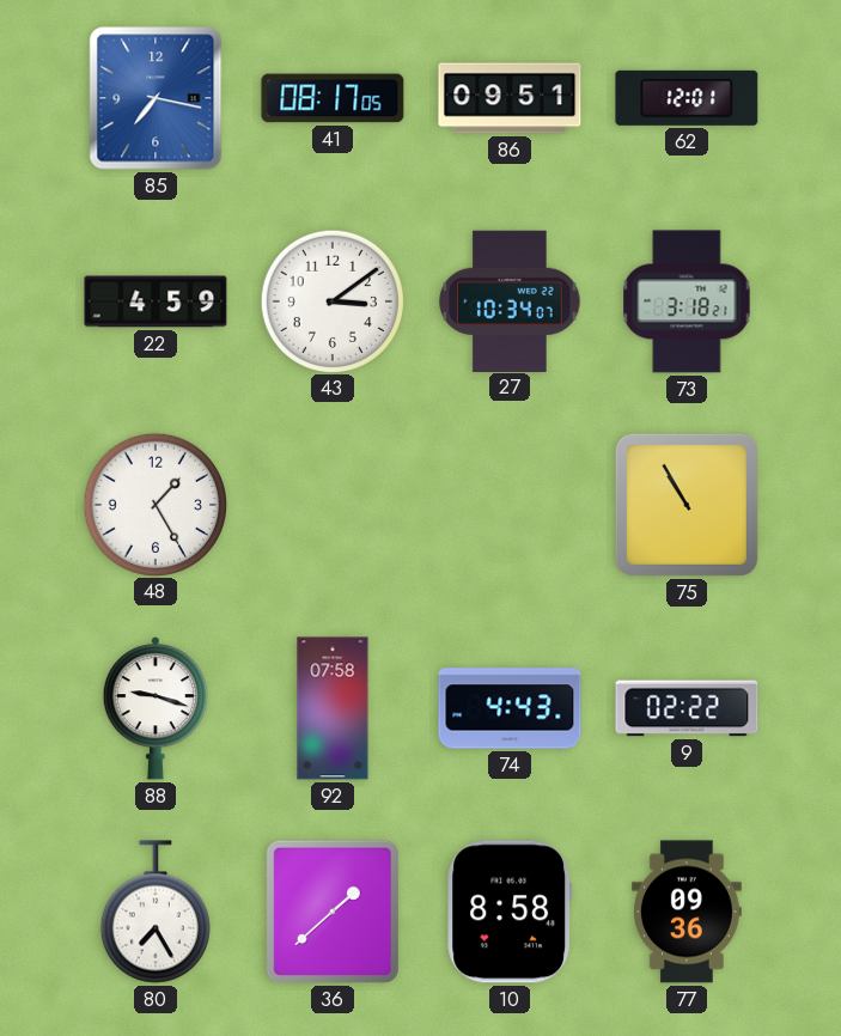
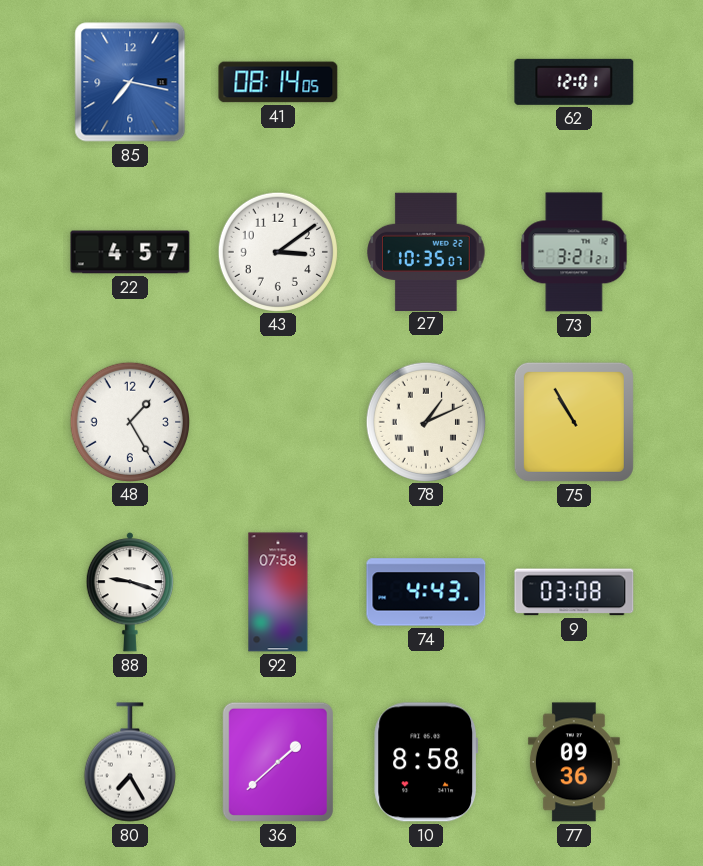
41: 08:17 -> 08:14
86: 09:51 -> none
22: 4:59 -> 4:57
27: 10:34 -> 10:35
73: 3:18 -> 3:21
78: none -> 1:11
9: 02:22 -> 03:08
